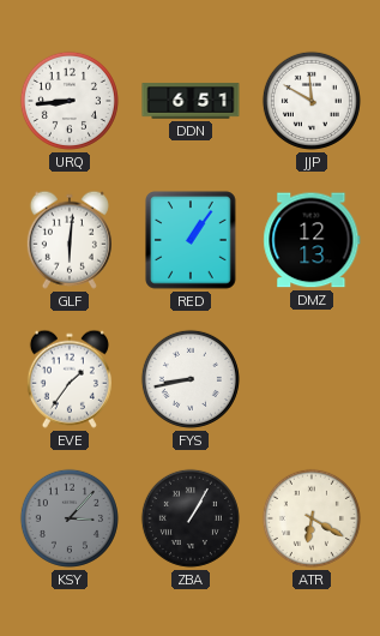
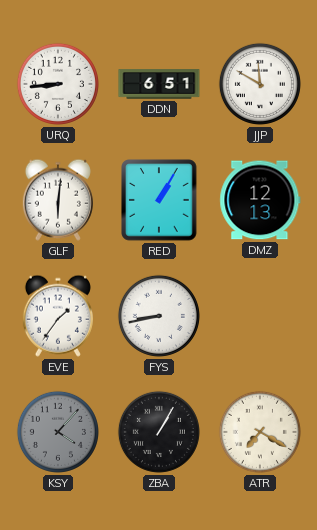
RED: 1:06 -> 1:05
KSY: 3:07 -> 4:07
ATR: 6:20 -> 7:20
